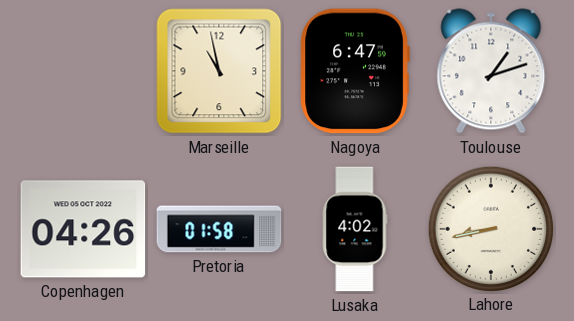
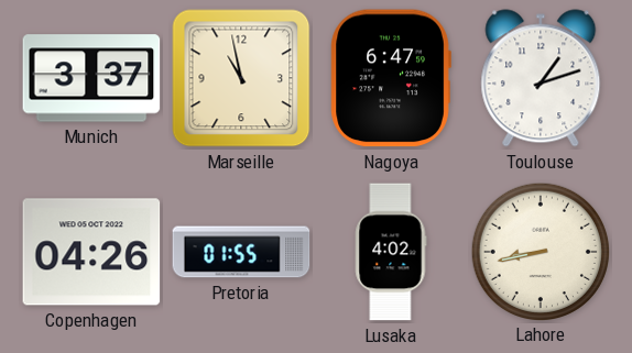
Munich: none -> 3:37
Pretoria: 01:58 -> 01:55
